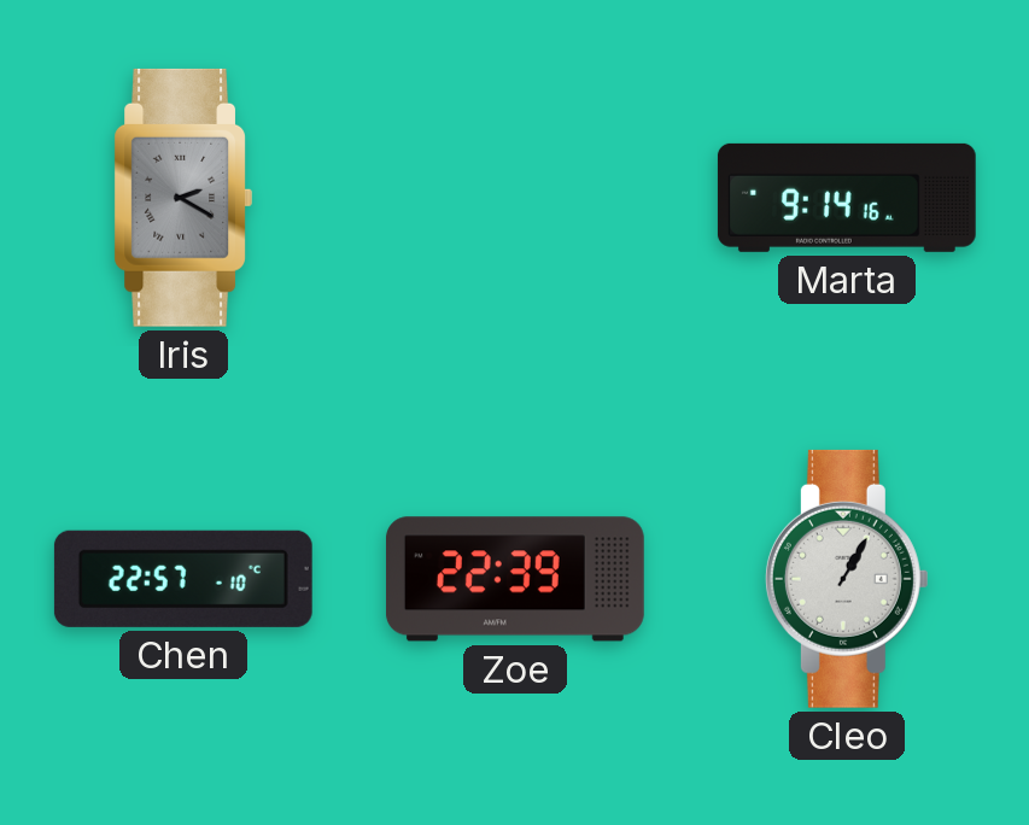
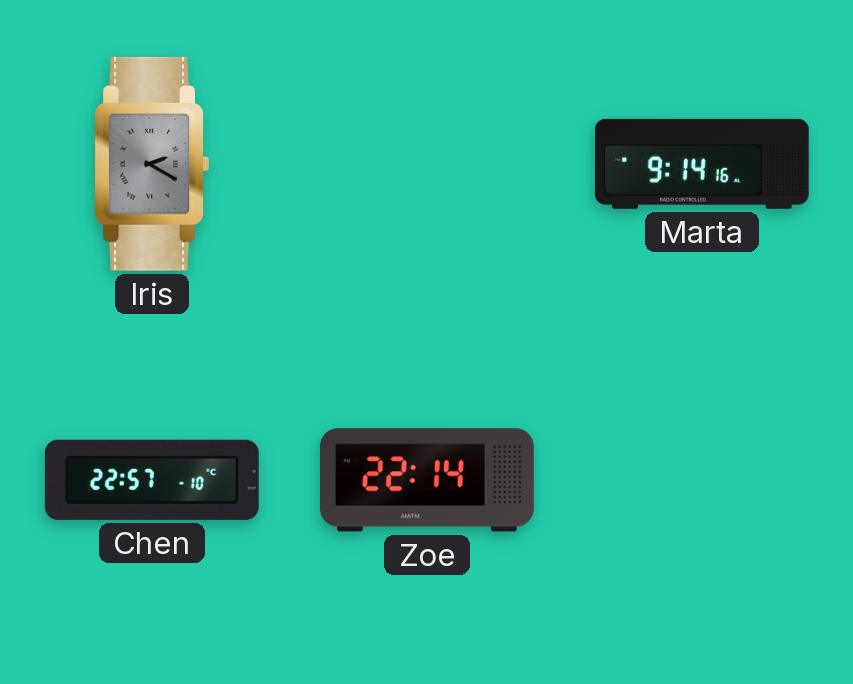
Zoe: 22:39 -> 22:14
Cleo: 1:05 -> none
